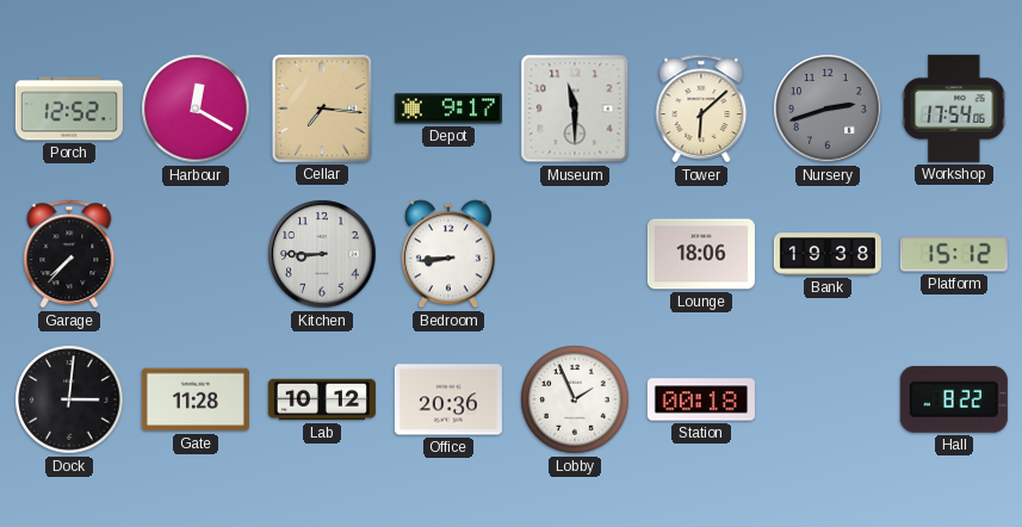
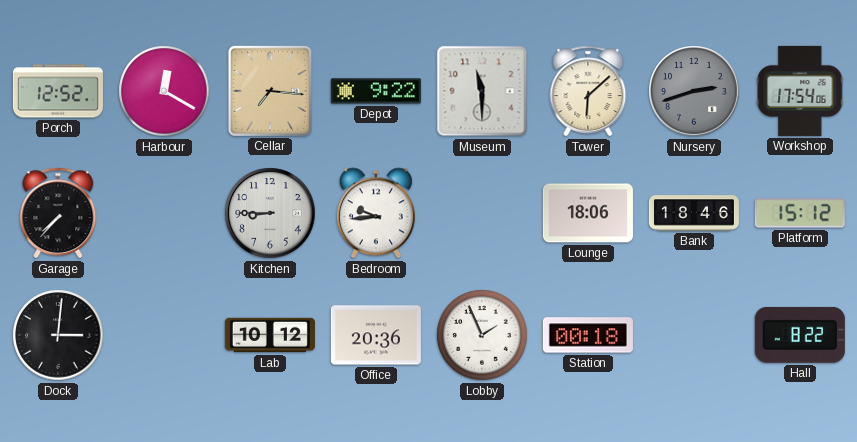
Depot: 9:17 -> 9:22
Bedroom: 8:44 -> 9:44
Bank: 19:38 -> 18:46
Gate: 11:28 -> none
